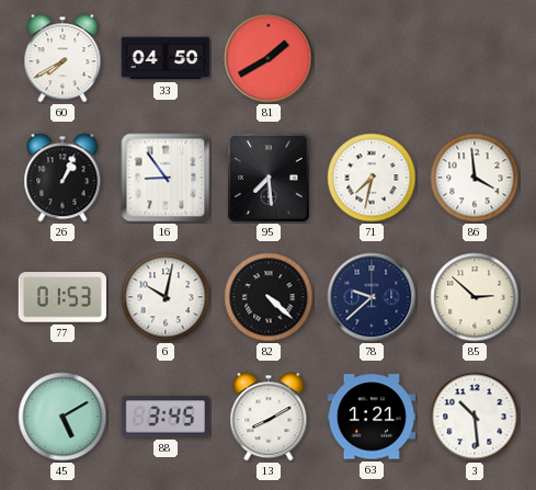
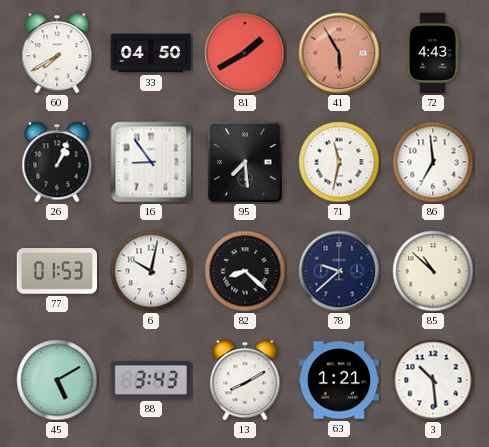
41: none -> 5:55
72: none -> 4:43
71: 7:32 -> 11:32
86: 3:59 -> 6:59
82: 4:22 -> 8:22
85: 2:52 -> 10:52
88: 3:45 -> 3:43
